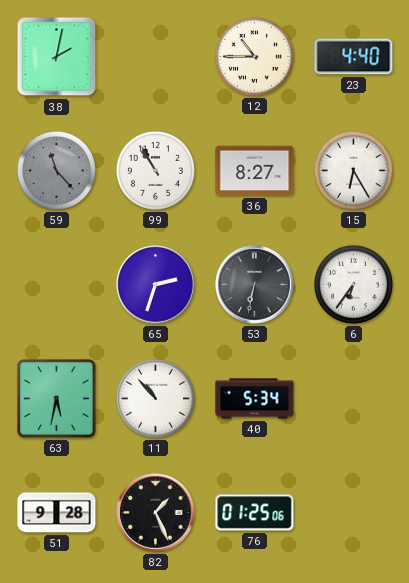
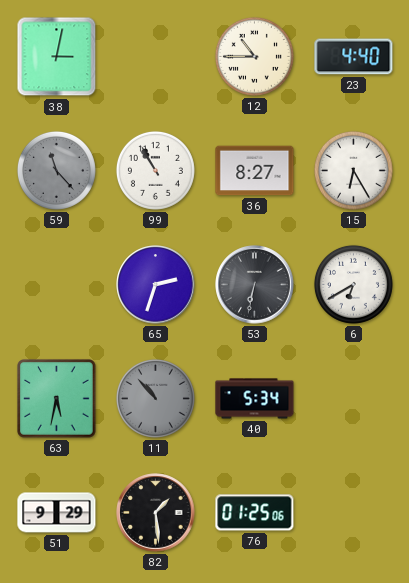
38: 2:02 -> 3:02
6: 6:36 -> 6:40
11 dial: white -> grey
51: 9:28 -> 9:29
82: 1:26 -> 1:29
